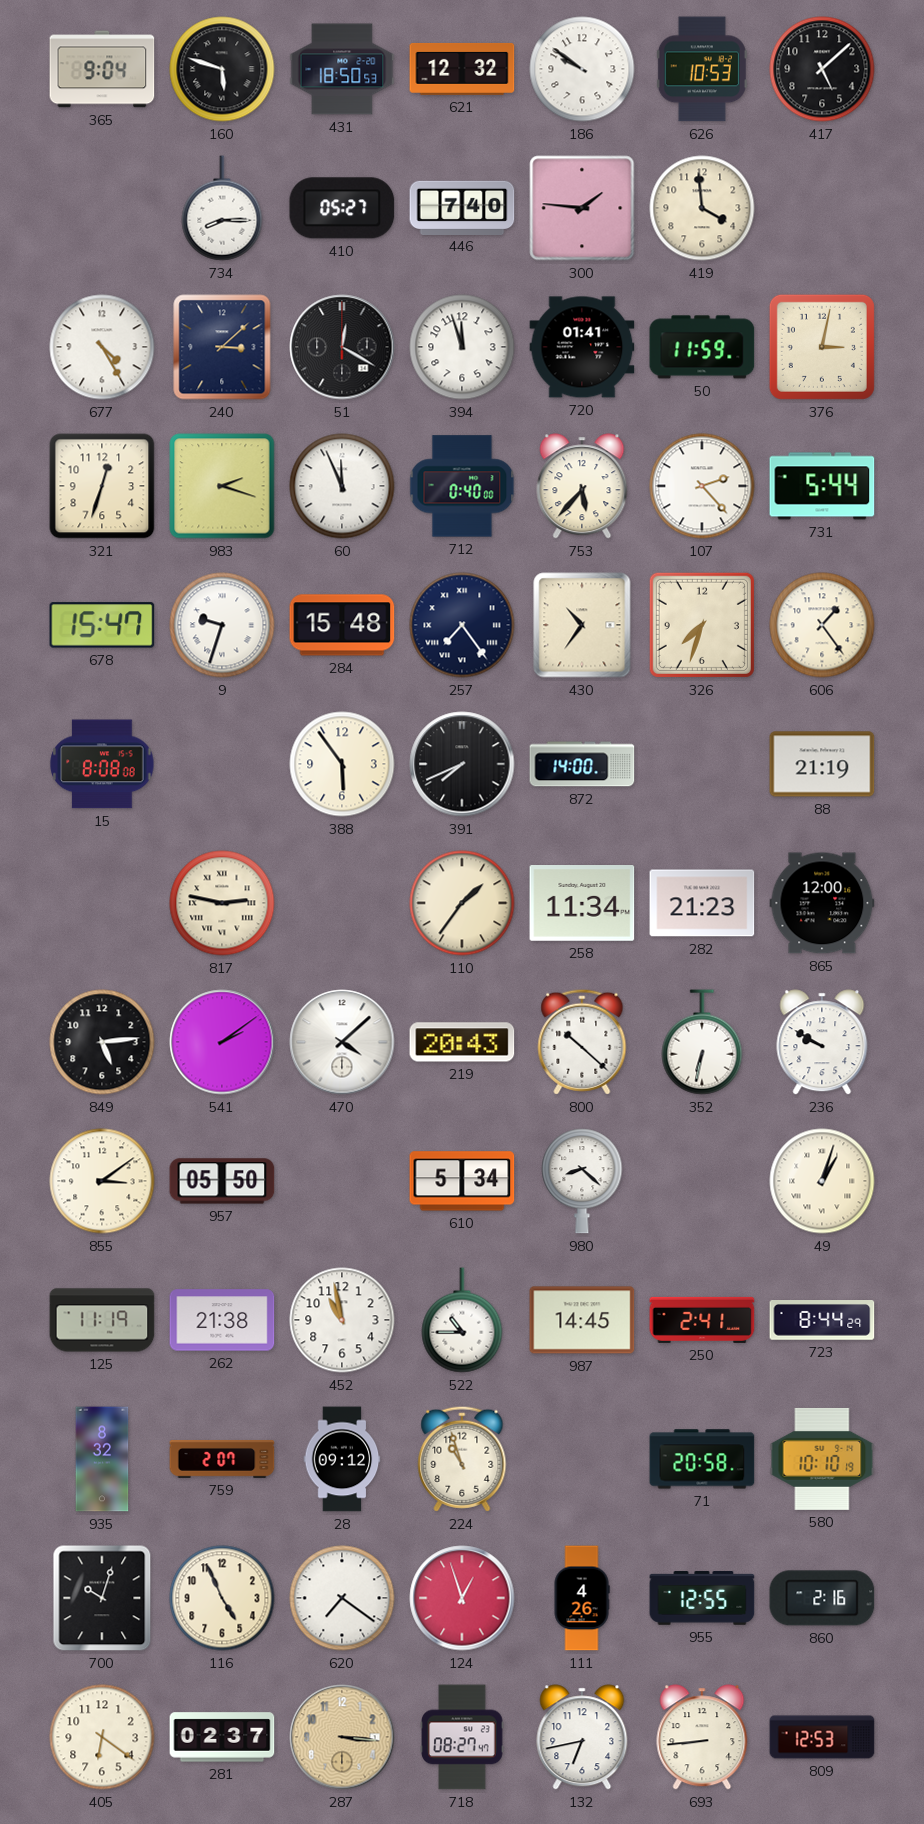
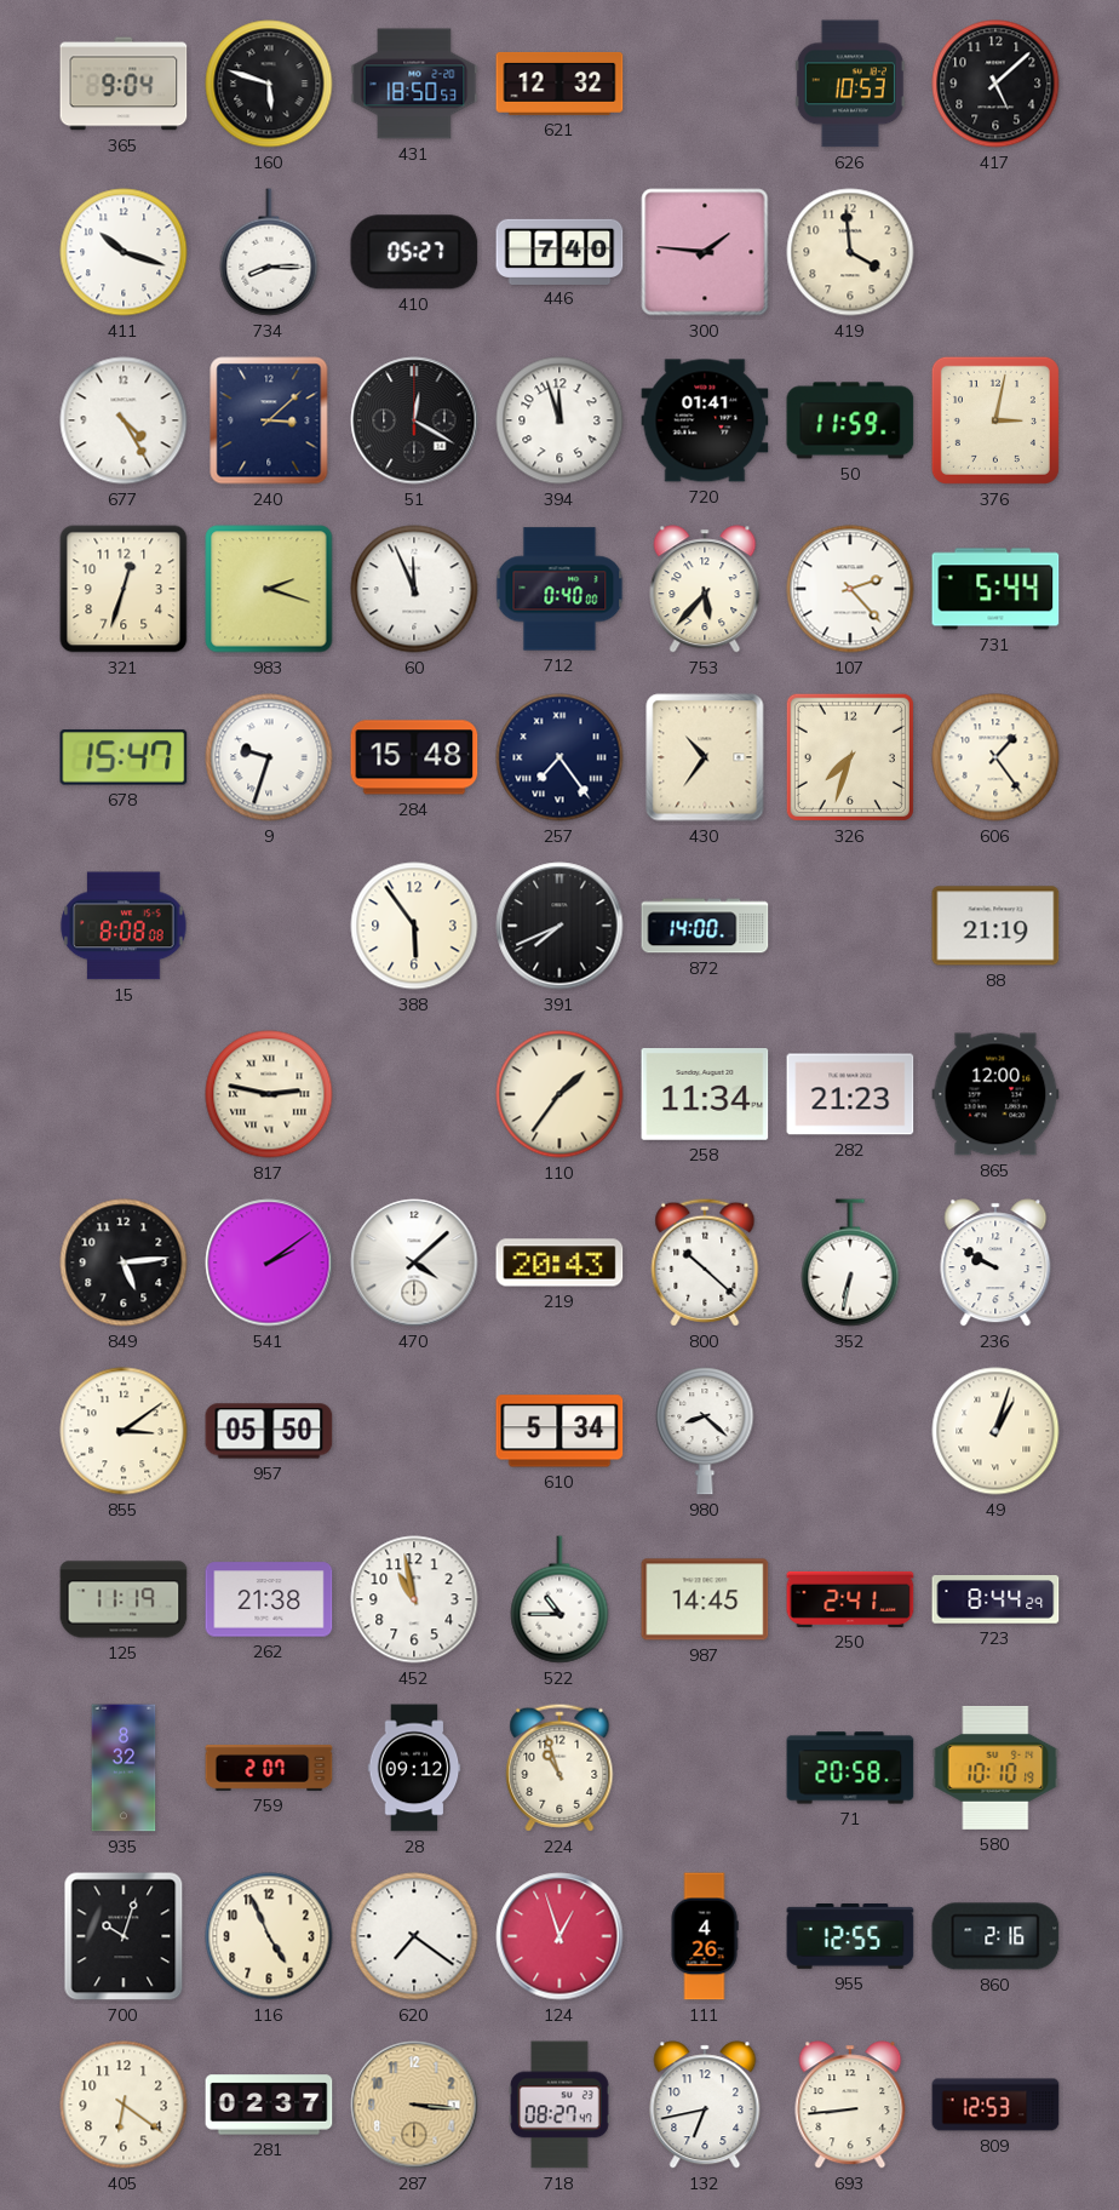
186: 9:51 -> none
411: none -> 10:18
